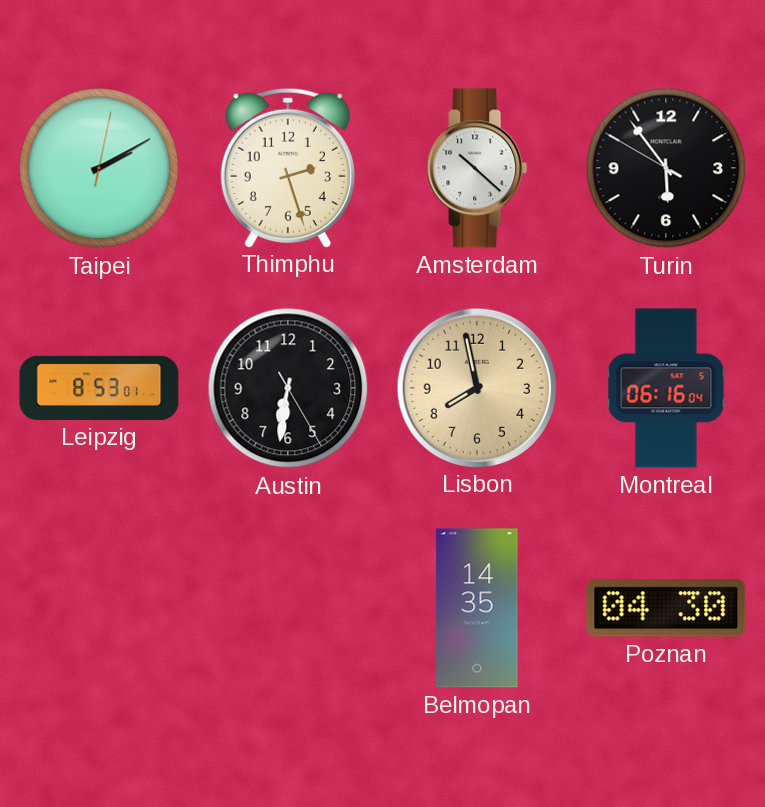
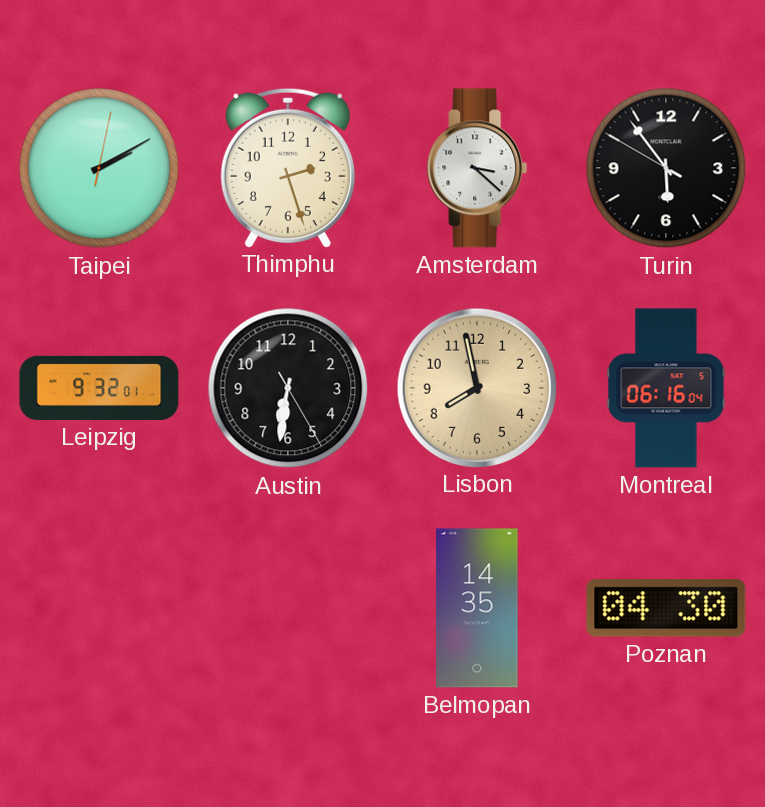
Amsterdam: 10:22 -> 3:22
Leipzig: 8:53 -> 9:32
